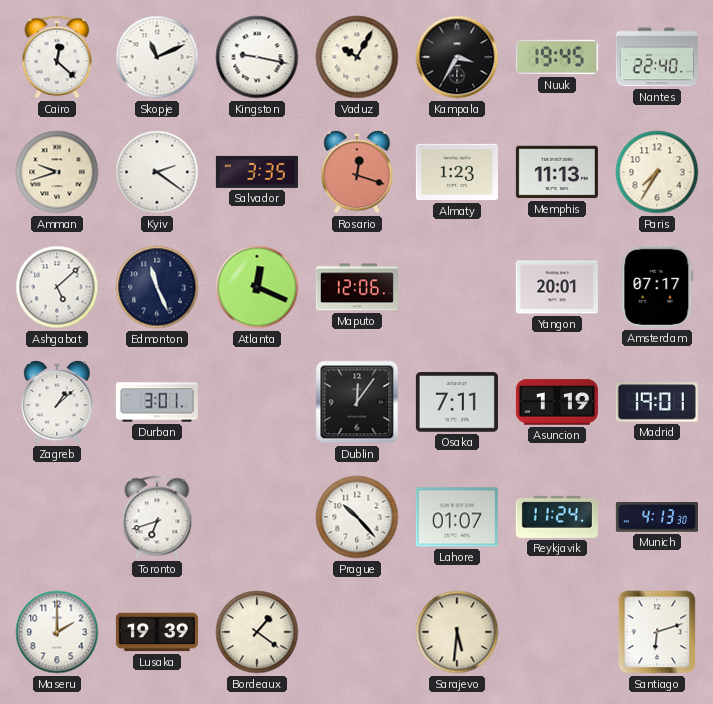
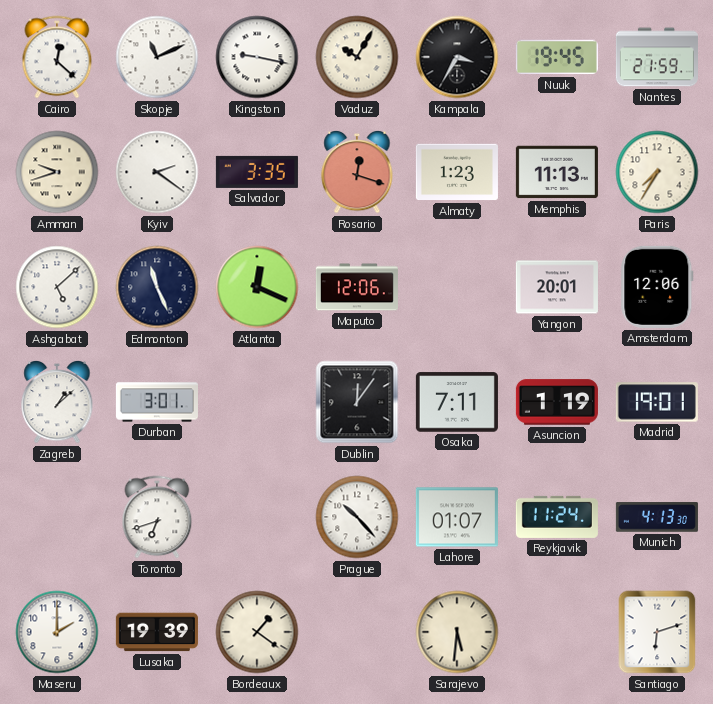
Nantes: 22:40 -> 21:59
Amsterdam: 07:17 -> 12:06
